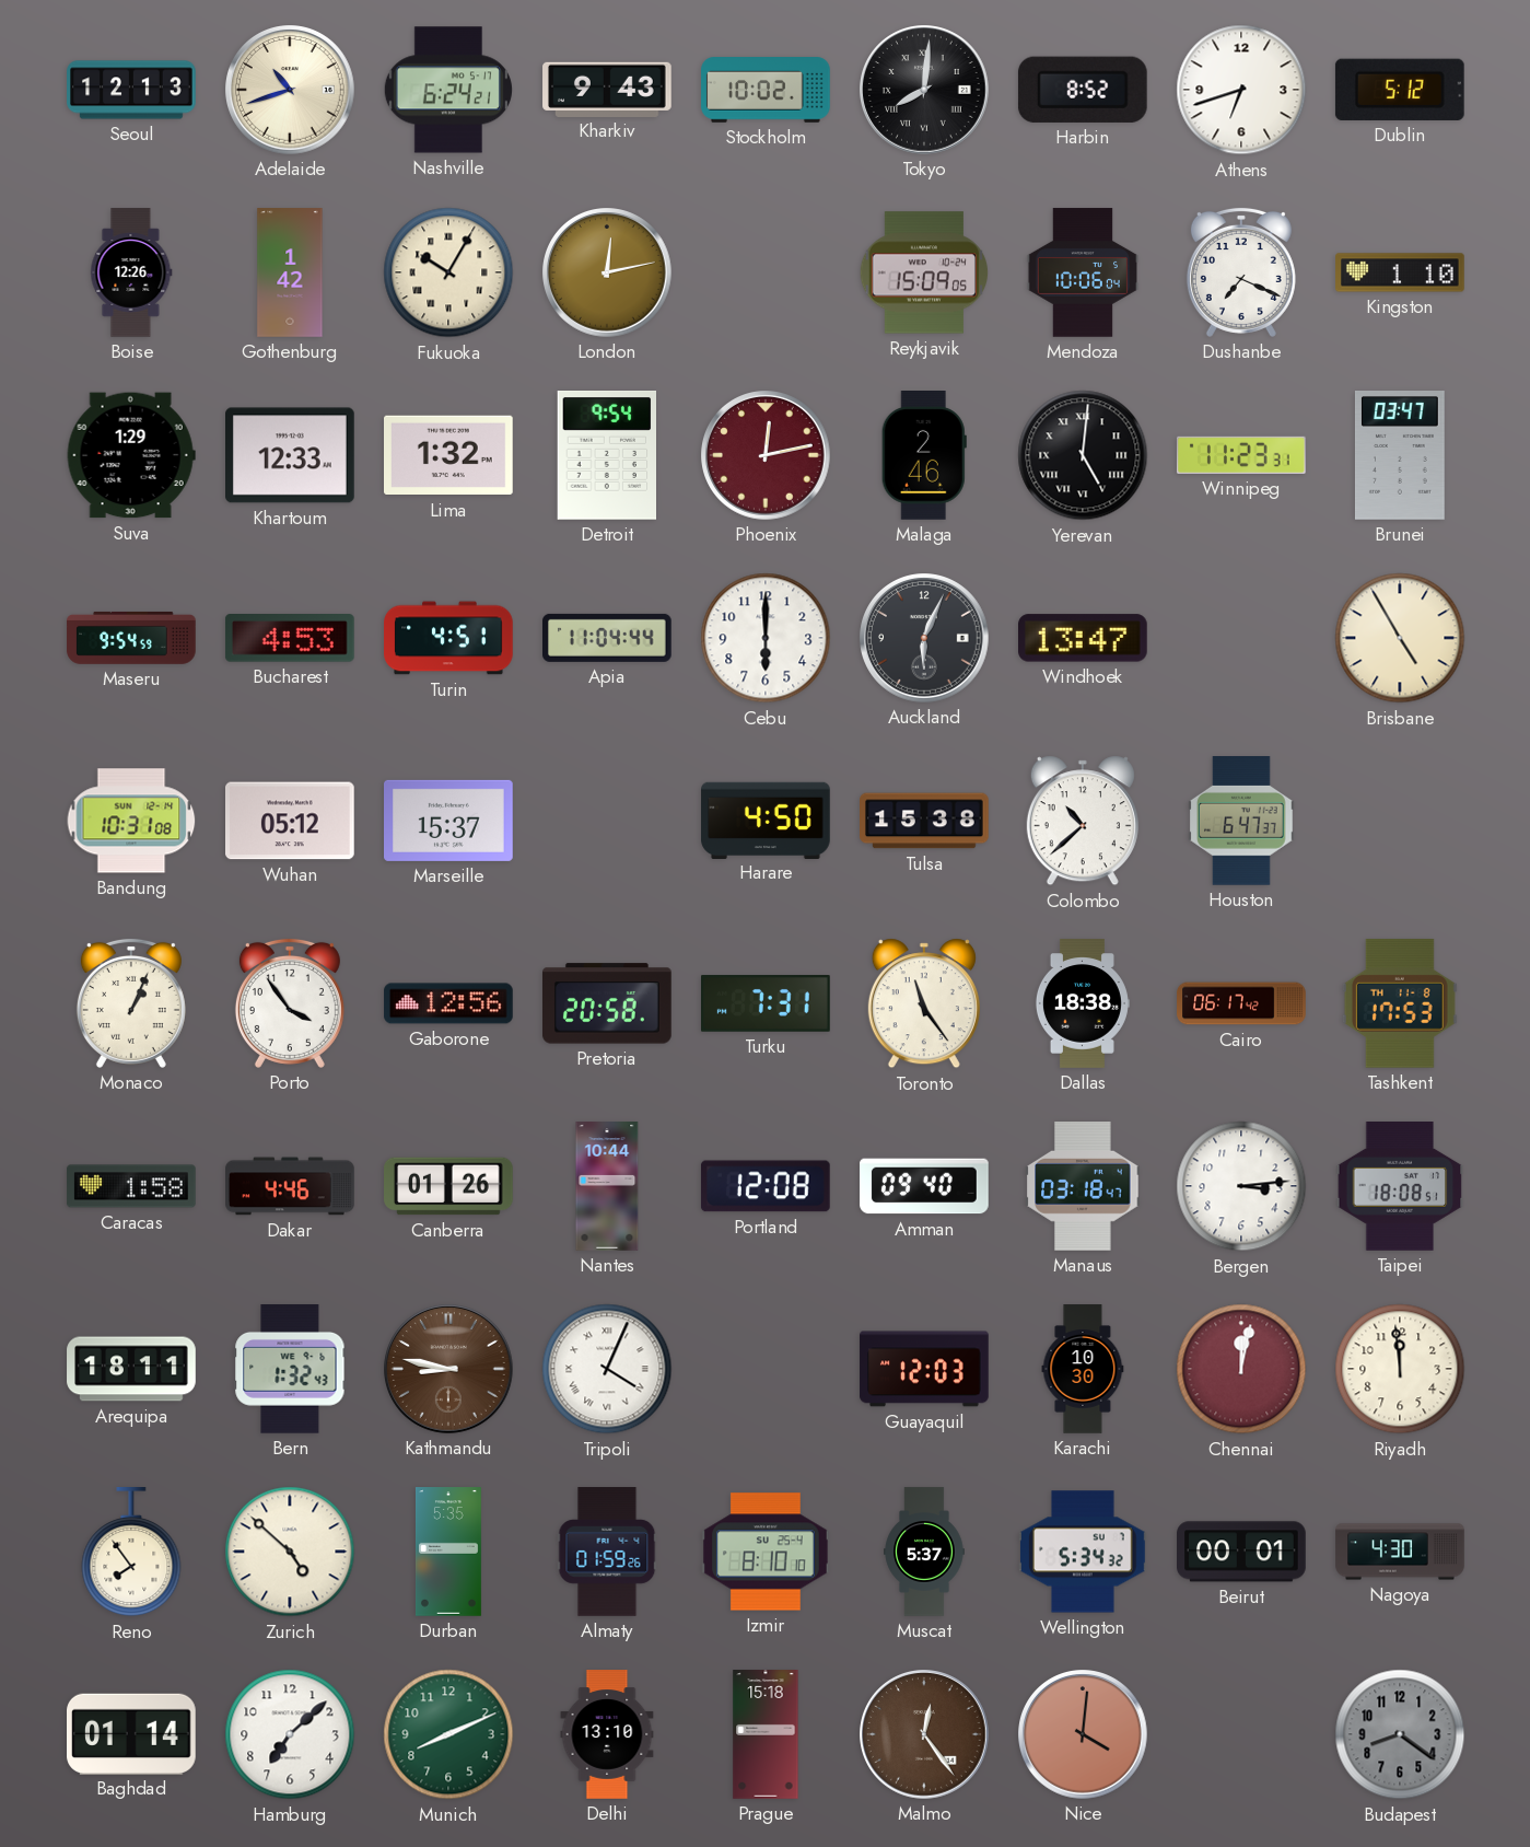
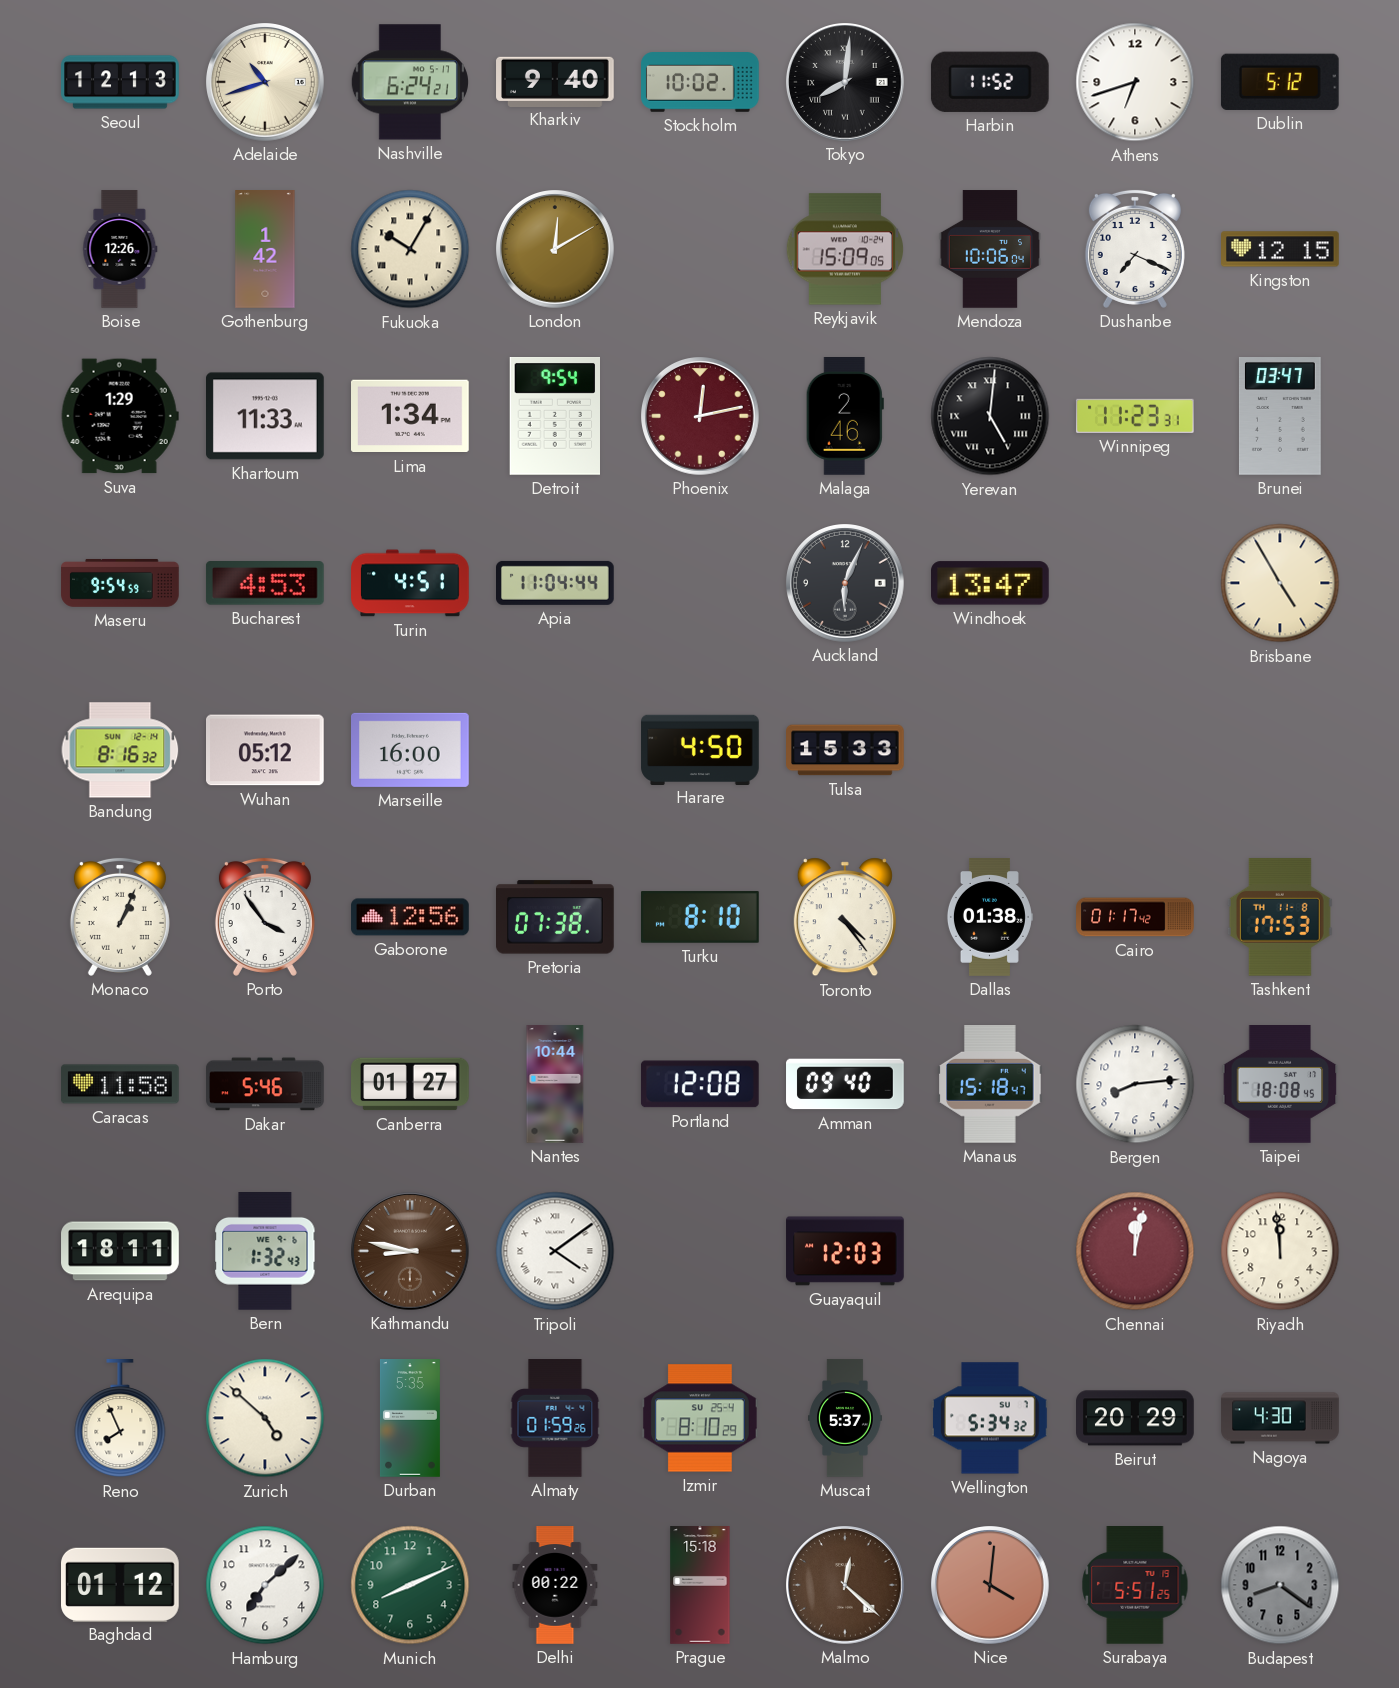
Kharkiv: 9:43 -> 9:40
Harbin: 8:52 -> 11:52
London: 12:13 -> 12:10
Kingston: 1:10 -> 12:15
Khartoum: 12:33 -> 11:33
Lima: 1:32 -> 1:34
Cebu: 6:00 -> none
Bandung: 10:31 -> 8:16
Marseille: 15:37 -> 16:00
Tulsa: 15:38 -> 15:33
Colombo: 10:38 -> none
Houston: 6:47 -> none
Pretoria: 20:58 -> 07:38
Turku: 7:31 -> 8:10
Toronto: 11:24 -> 4:24
Dallas: 18:38 -> 01:38
Cairo: 06:17 -> 01:17
Caracas: 1:58 -> 11:58
Dakar: 4:46 -> 5:46
Canberra: 01:26 -> 01:27
Manaus: 03:18 -> 15:18
Bergen: 3:14 -> 8:14
Taipei: 18:08:51 -> 18:08:45
Tripoli: 4:04 -> 4:09
Karachi: 10:30 -> none
Reno: 7:54 -> 7:56
Izmir: 8:10:10 -> 8:10:29
Beirut: 00:01 -> 20:29
Baghdad: 01:14 -> 01:12
Delhi: 13:10 -> 00:22
Malmo: 12:24 -> 12:22
Surabaya: none -> 5:51
